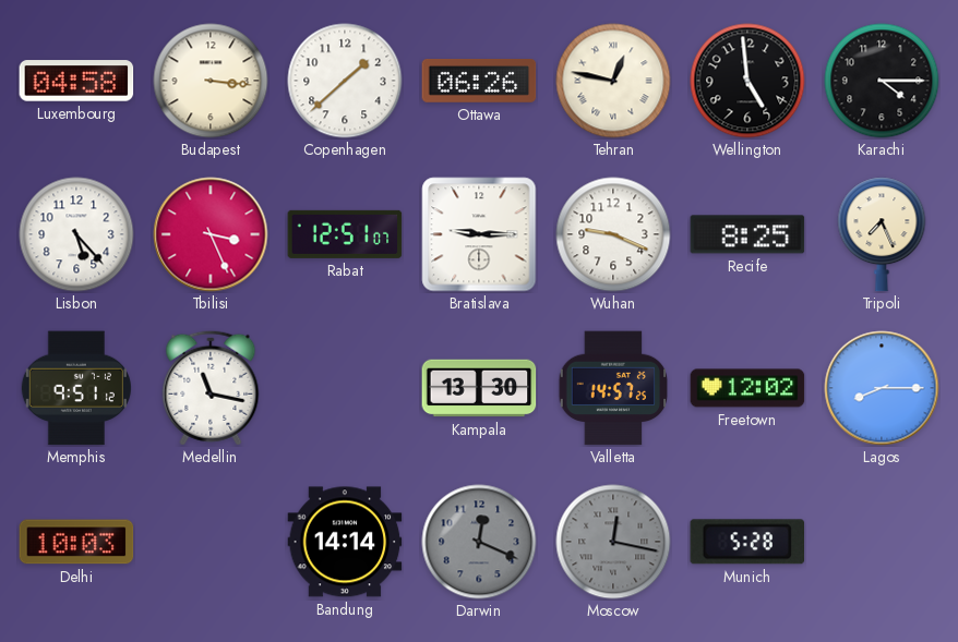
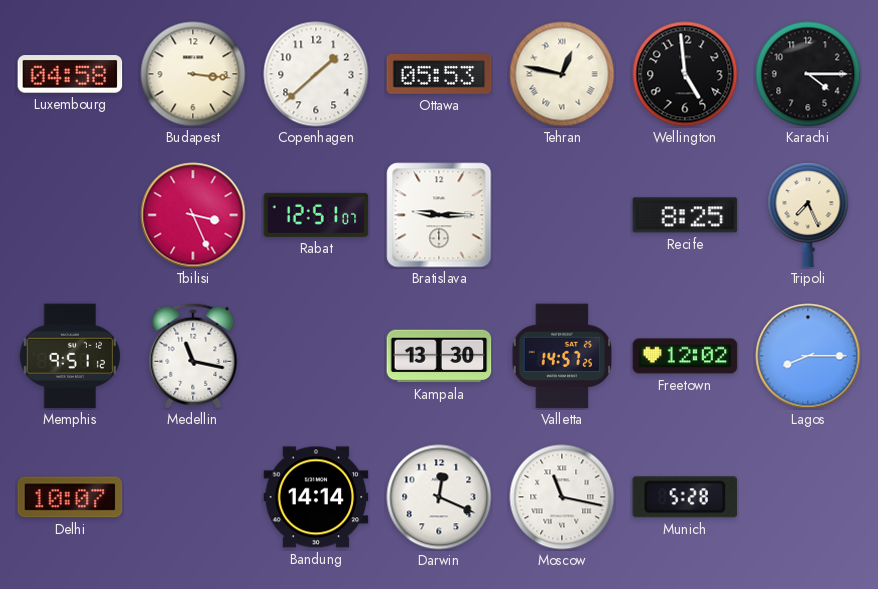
Ottawa: 06:26 -> 05:53
Lisbon: 5:23 -> none
Wuhan: 9:19 -> none
Delhi: 10:03 -> 10:07
Darwin dial: grey -> white
Moscow: 12:17 -> 11:17
Moscow dial: grey -> white
